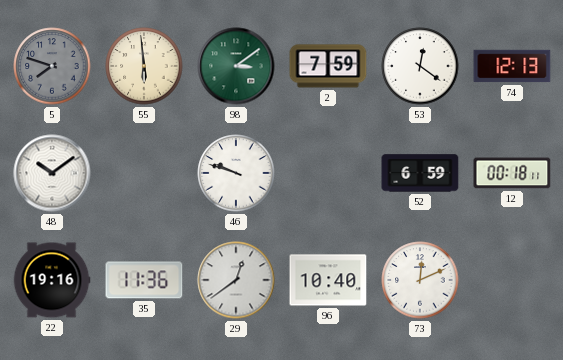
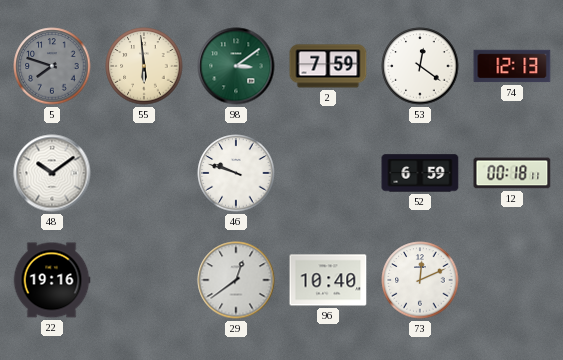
35: 11:36 -> none
